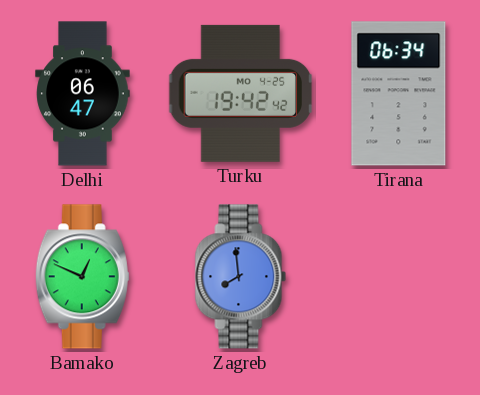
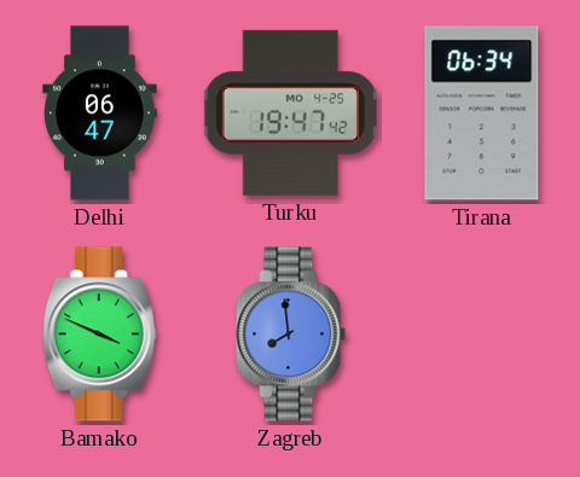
Turku: 19:42 -> 19:47
Bamako: 12:49 -> 3:49
